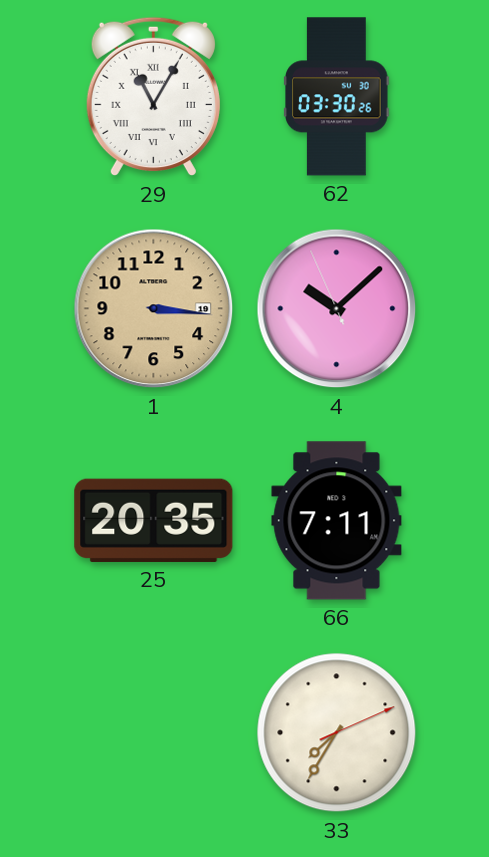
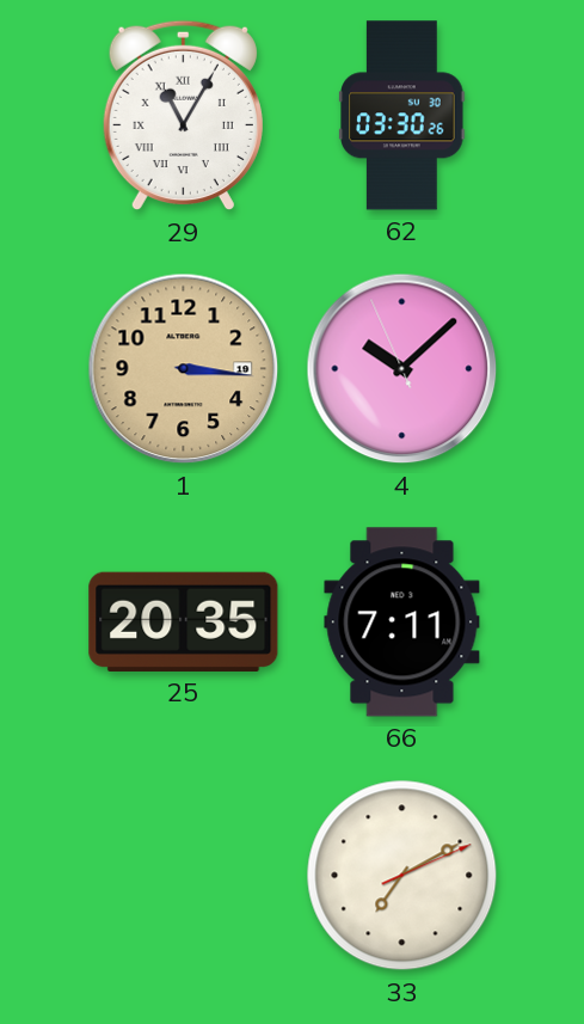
33: 7:35 -> 7:10
